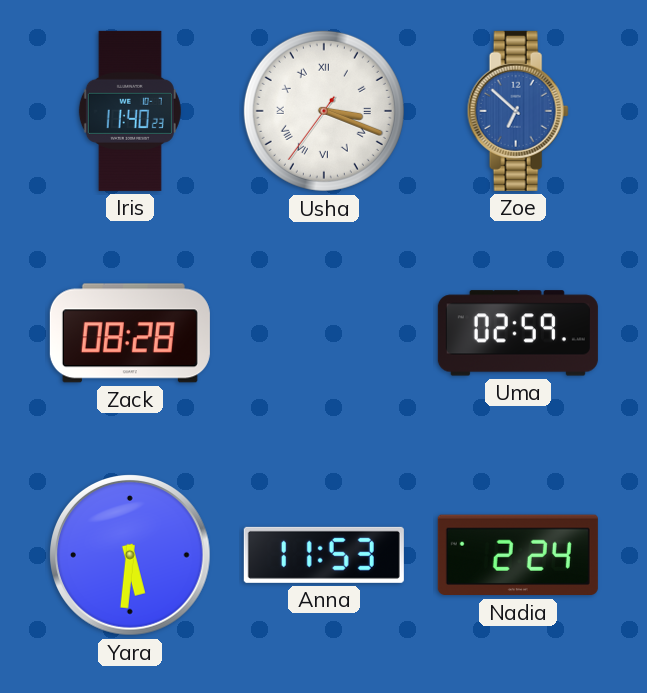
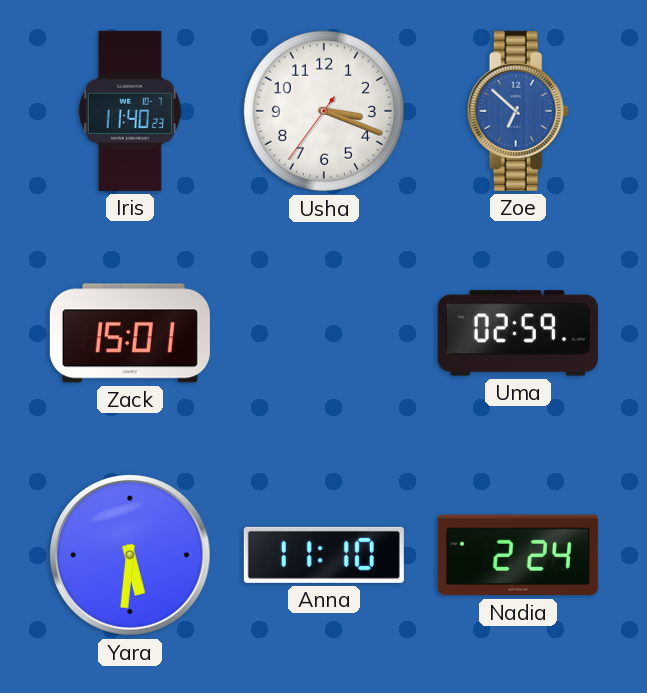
Usha numerals: Roman -> Arabic
Zack: 08:28 -> 15:01
Anna: 11:53 -> 11:10
